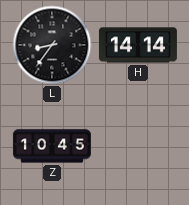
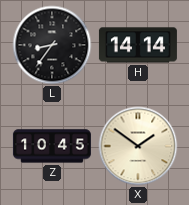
X: none -> 1:51
